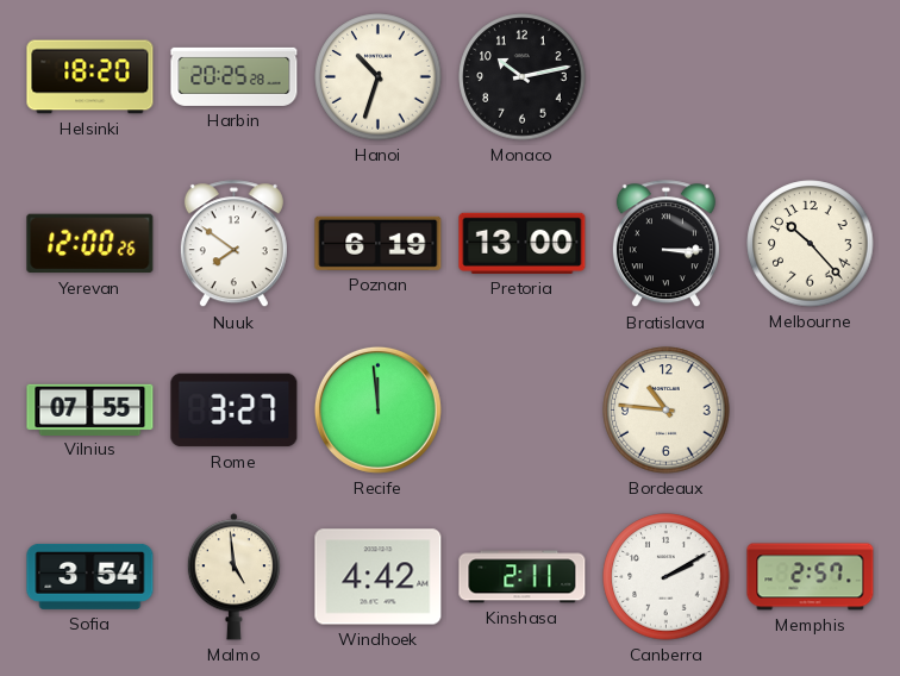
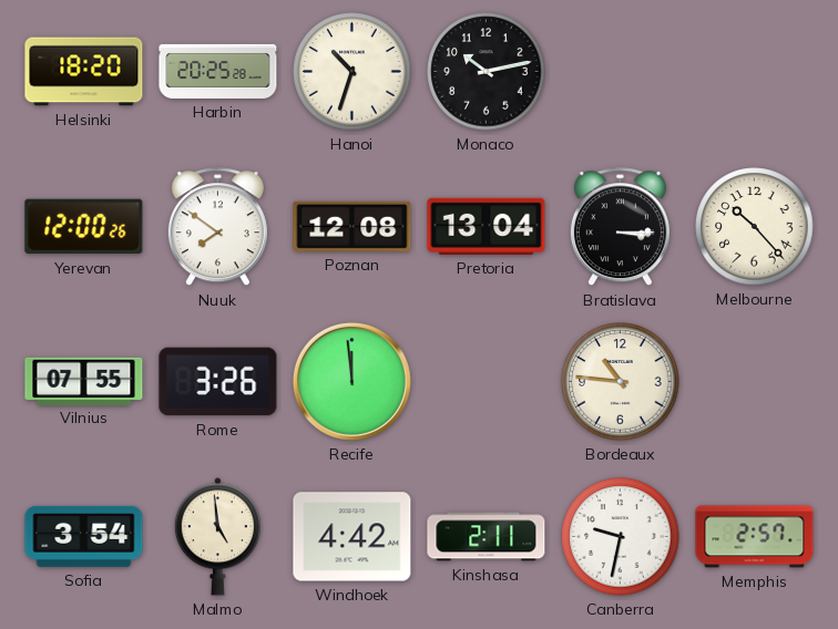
Poznan: 6:19 -> 12:08
Pretoria: 13:00 -> 13:04
Rome: 3:27 -> 3:26
Canberra: 2:10 -> 9:32
